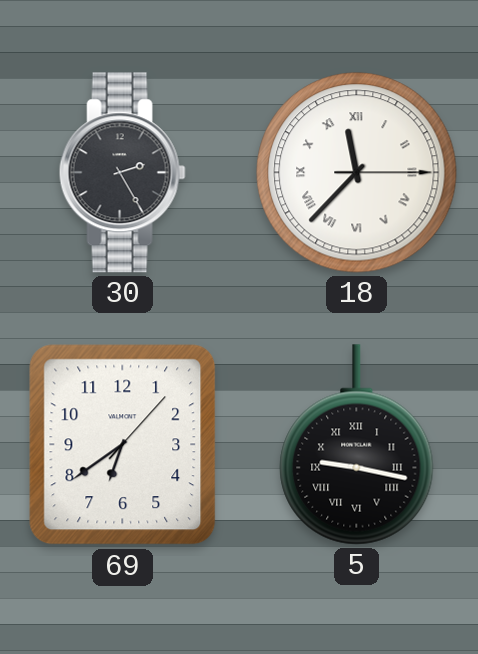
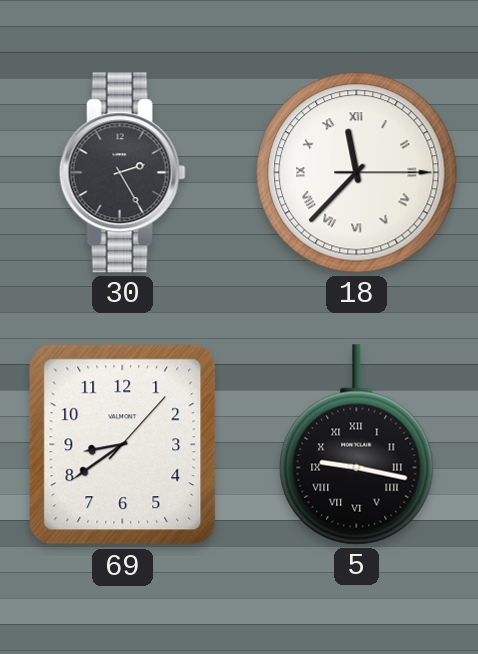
69: 6:39 -> 8:39
